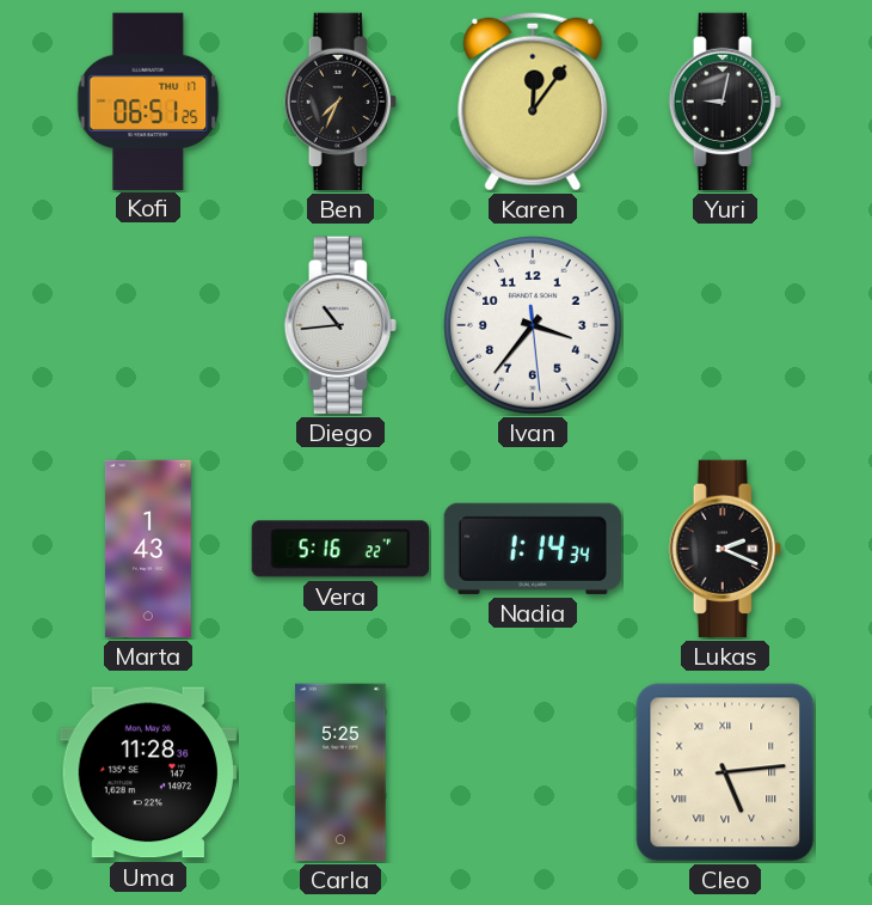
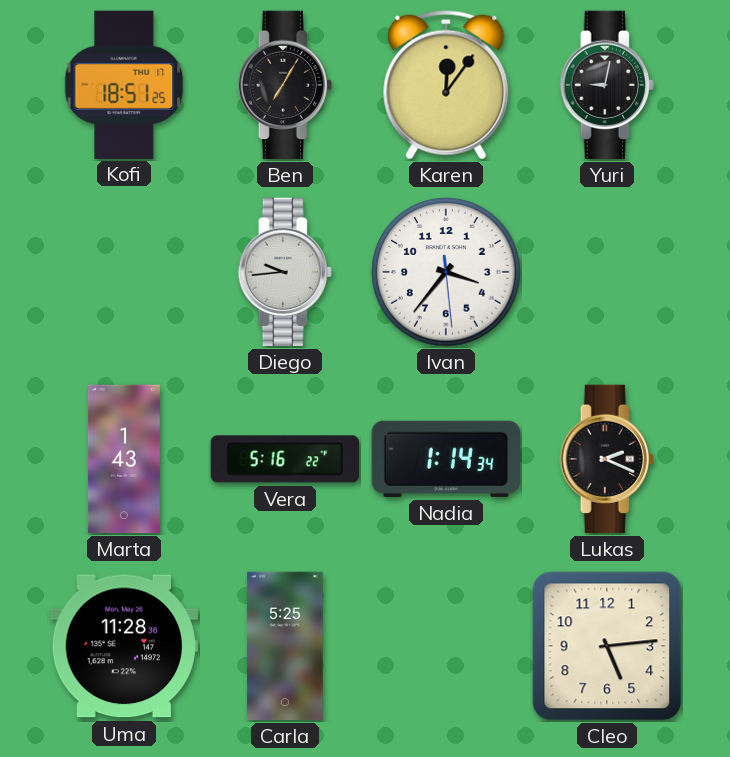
Kofi: 06:51 -> 18:51
Ben: 7:34 -> 7:05
Diego: 10:44 -> 9:44
Cleo numerals: Roman -> Arabic
